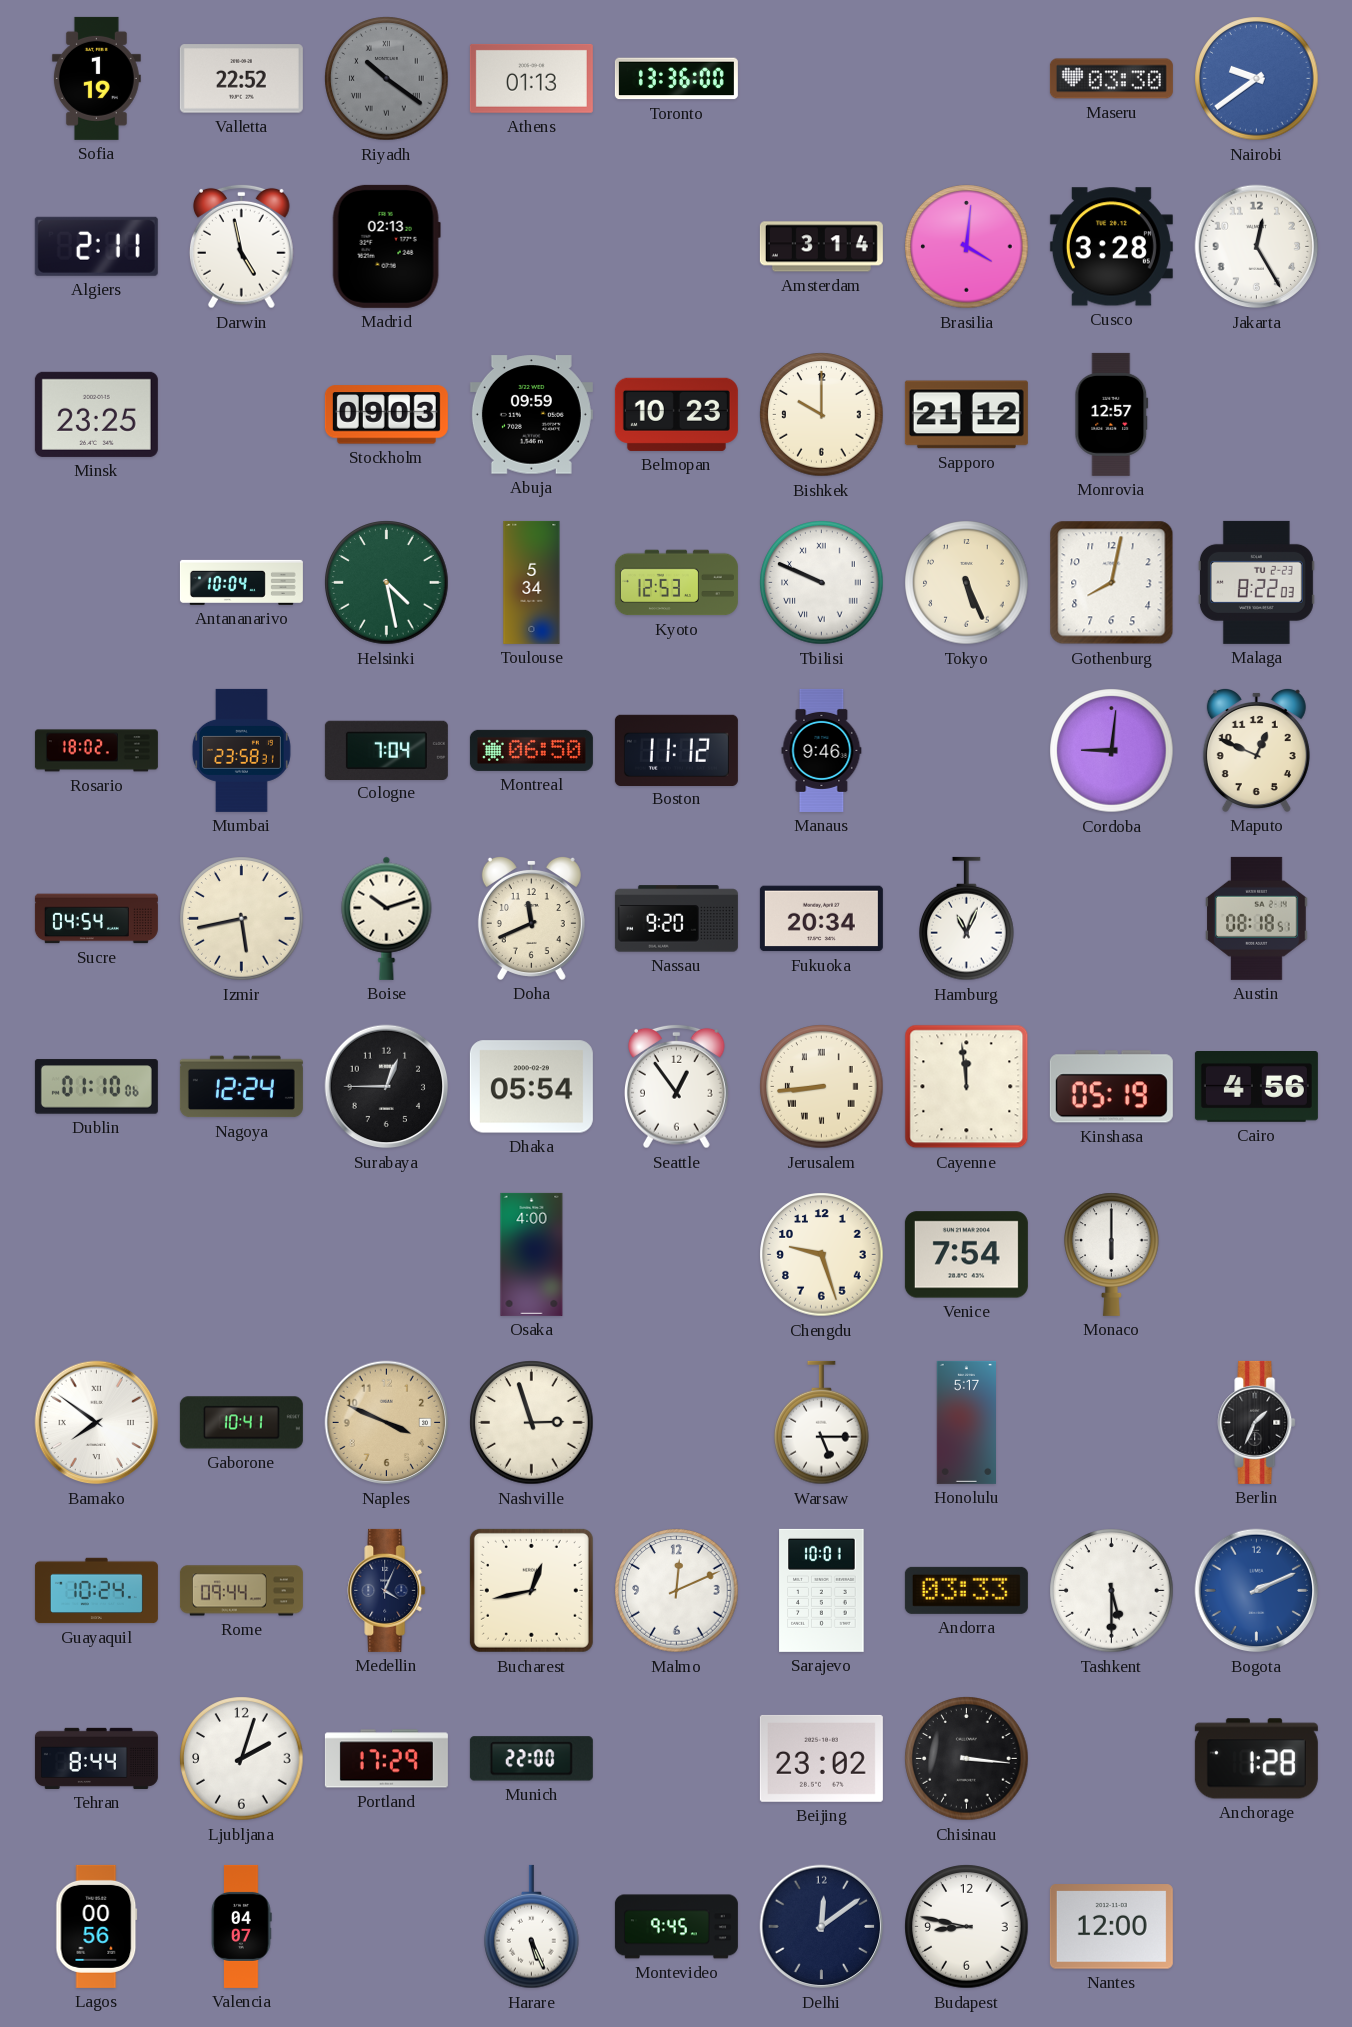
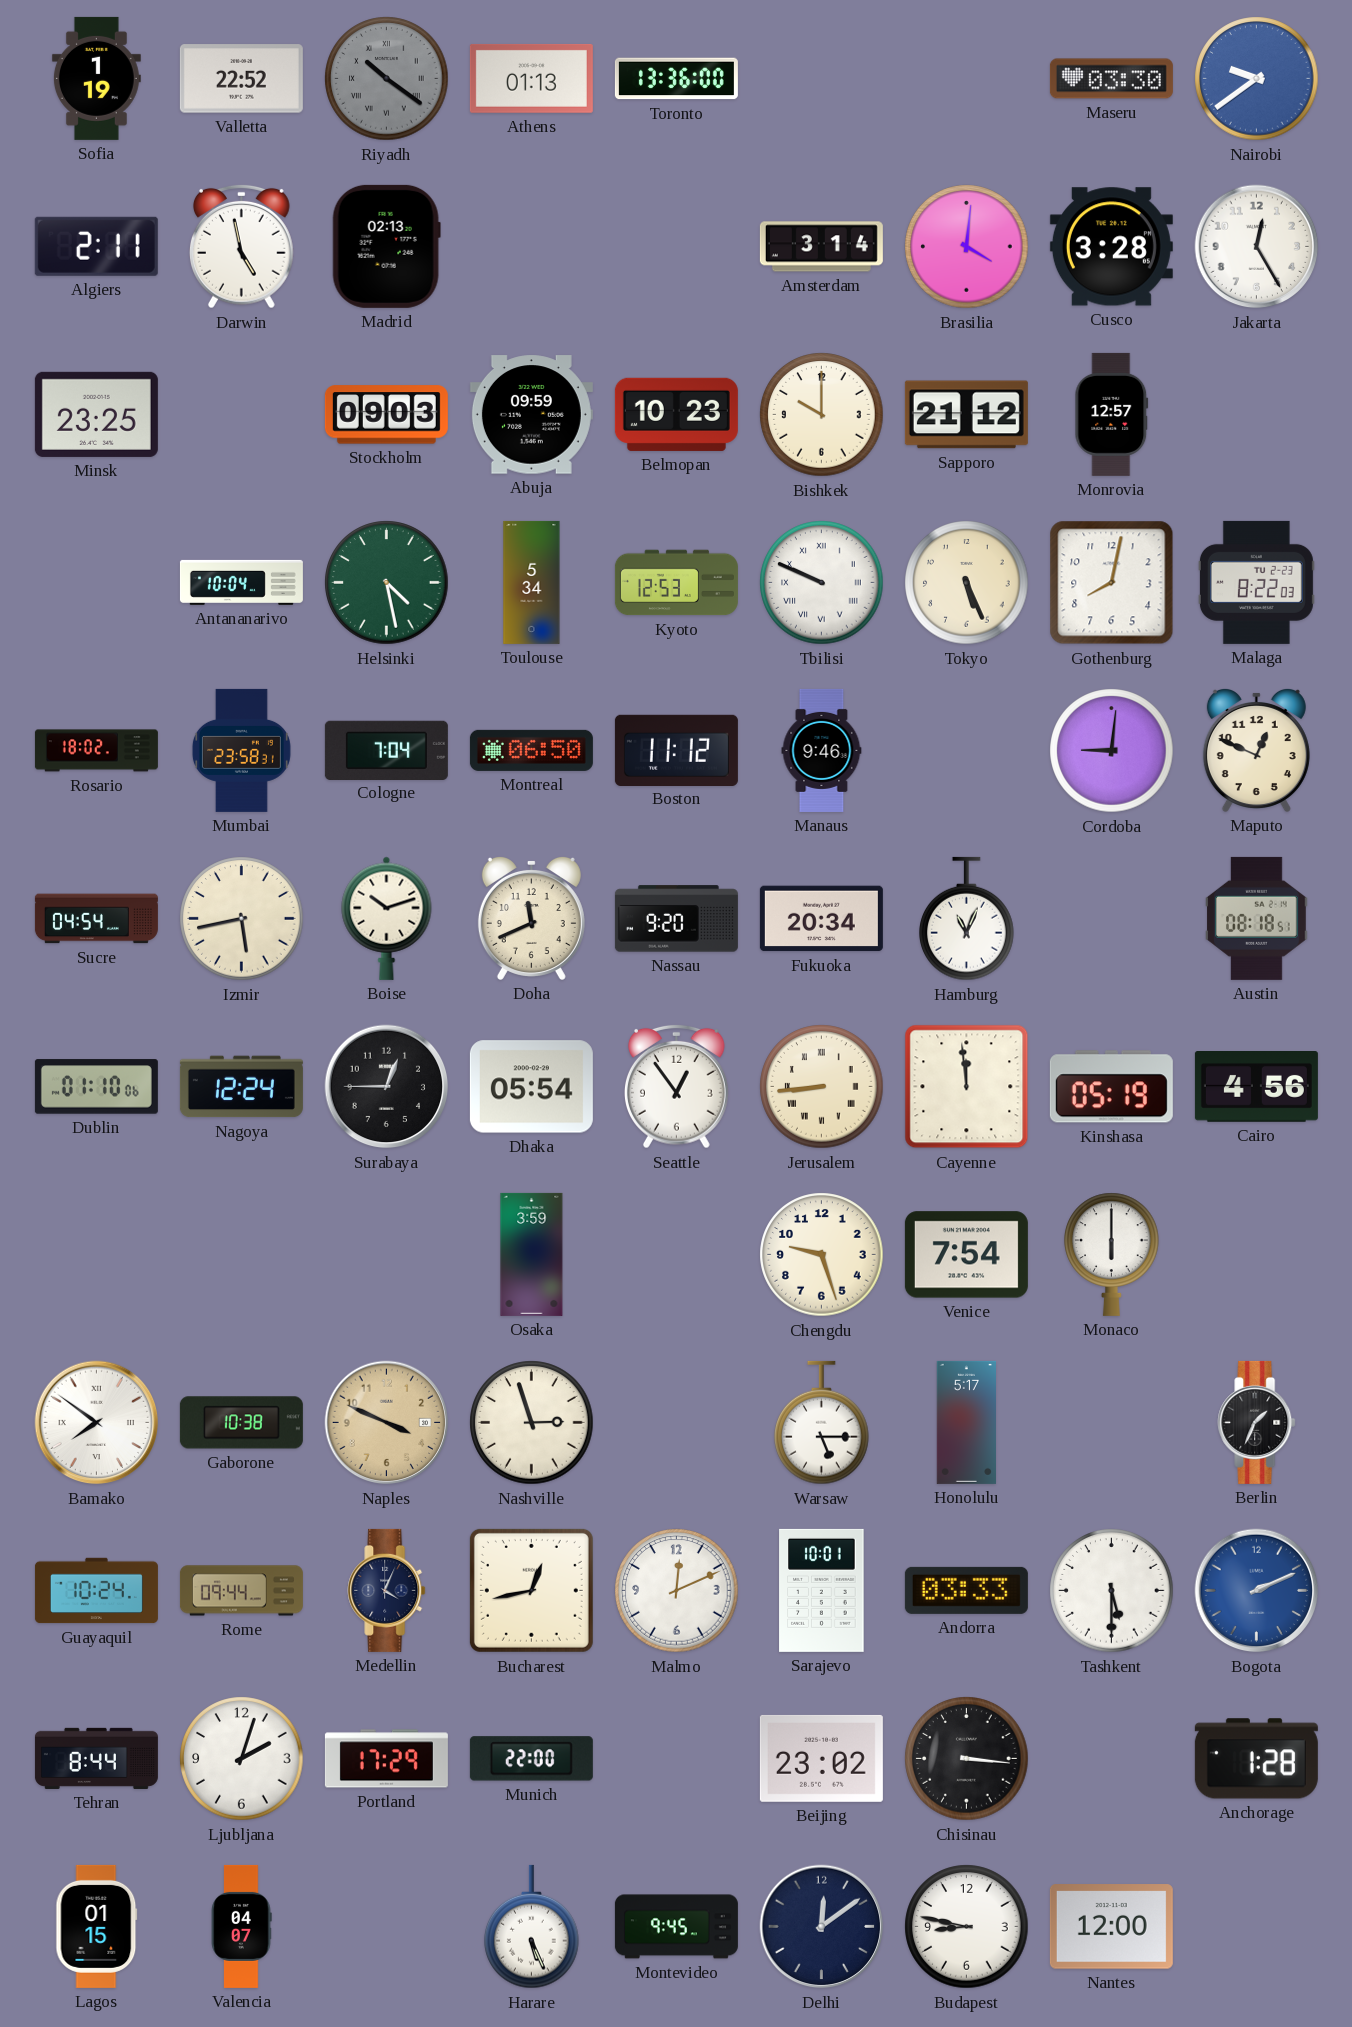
Osaka: 4:00 -> 3:59
Gaborone: 10:41 -> 10:38
Lagos: 00:56 -> 01:15
